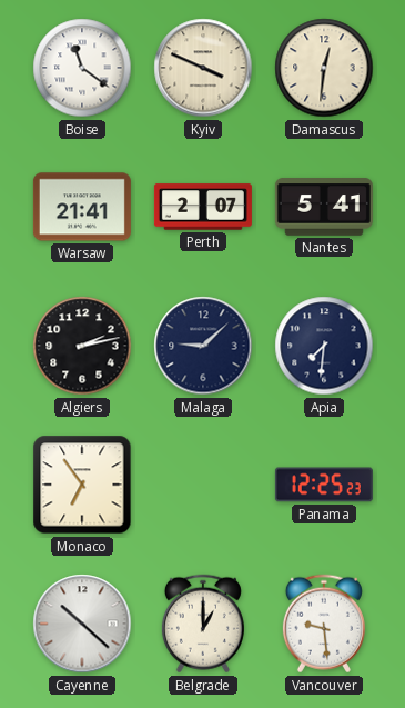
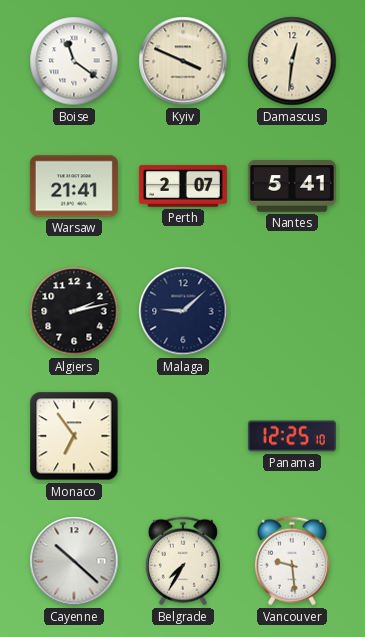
Apia: 7:31 -> none
Panama: 12:25:23 -> 12:25:10
Belgrade: 1:00 -> 7:35
